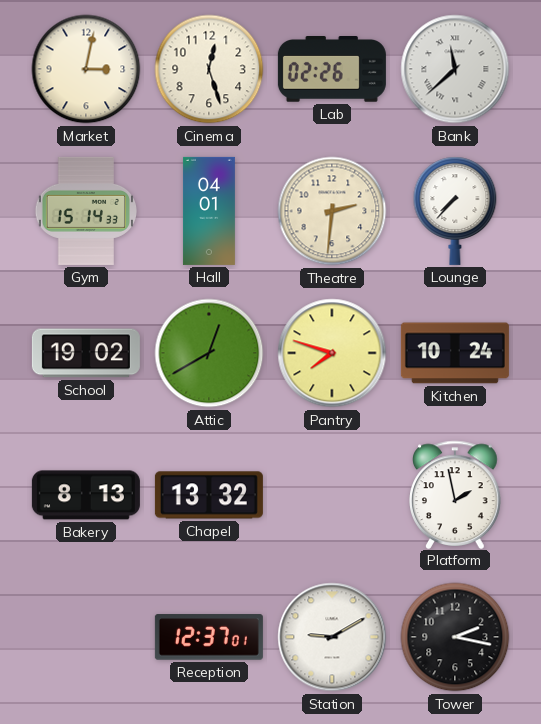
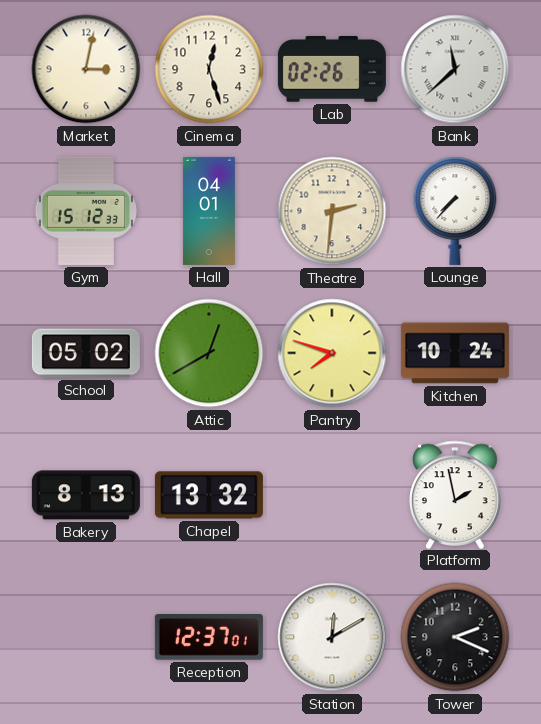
Gym: 15:14 -> 15:12
School: 19:02 -> 05:02
Station: 9:10 -> 12:10
Tower: 2:17 -> 2:19
